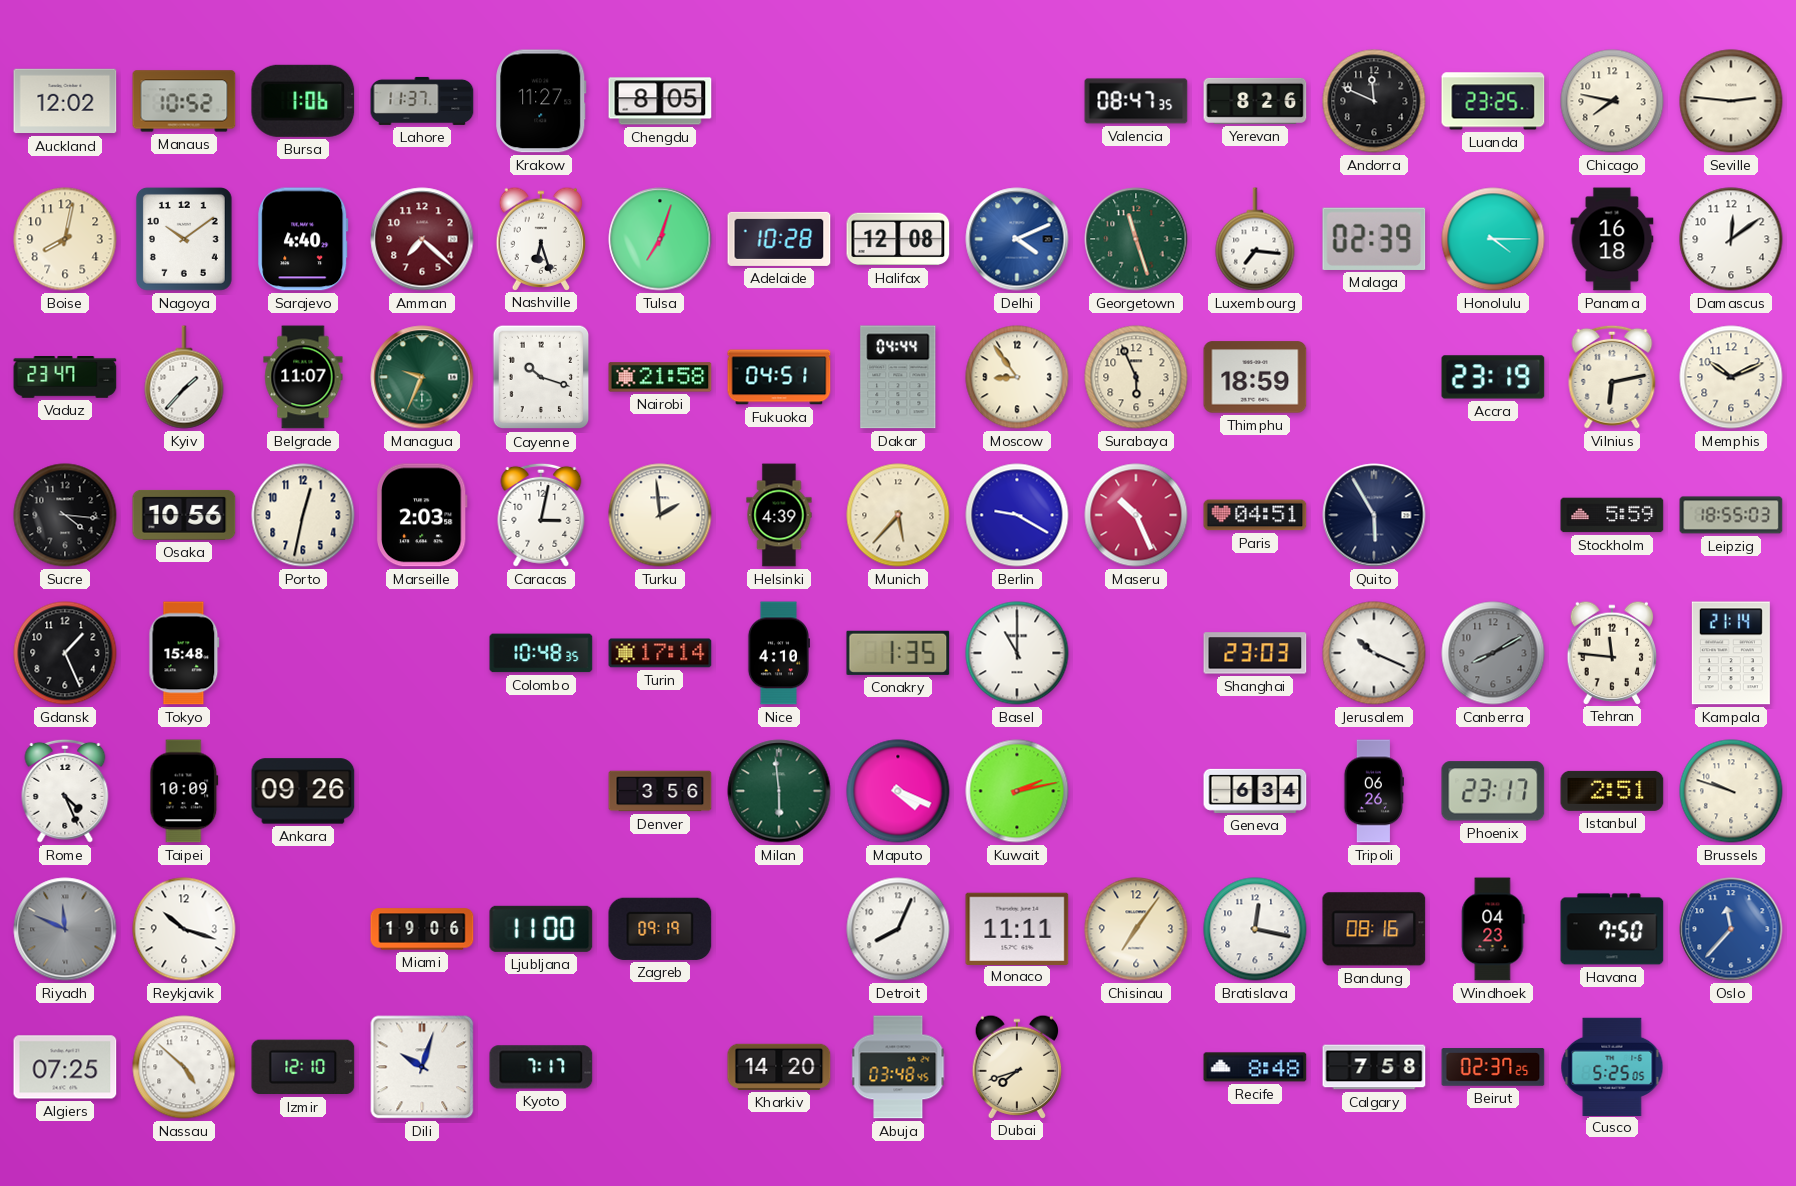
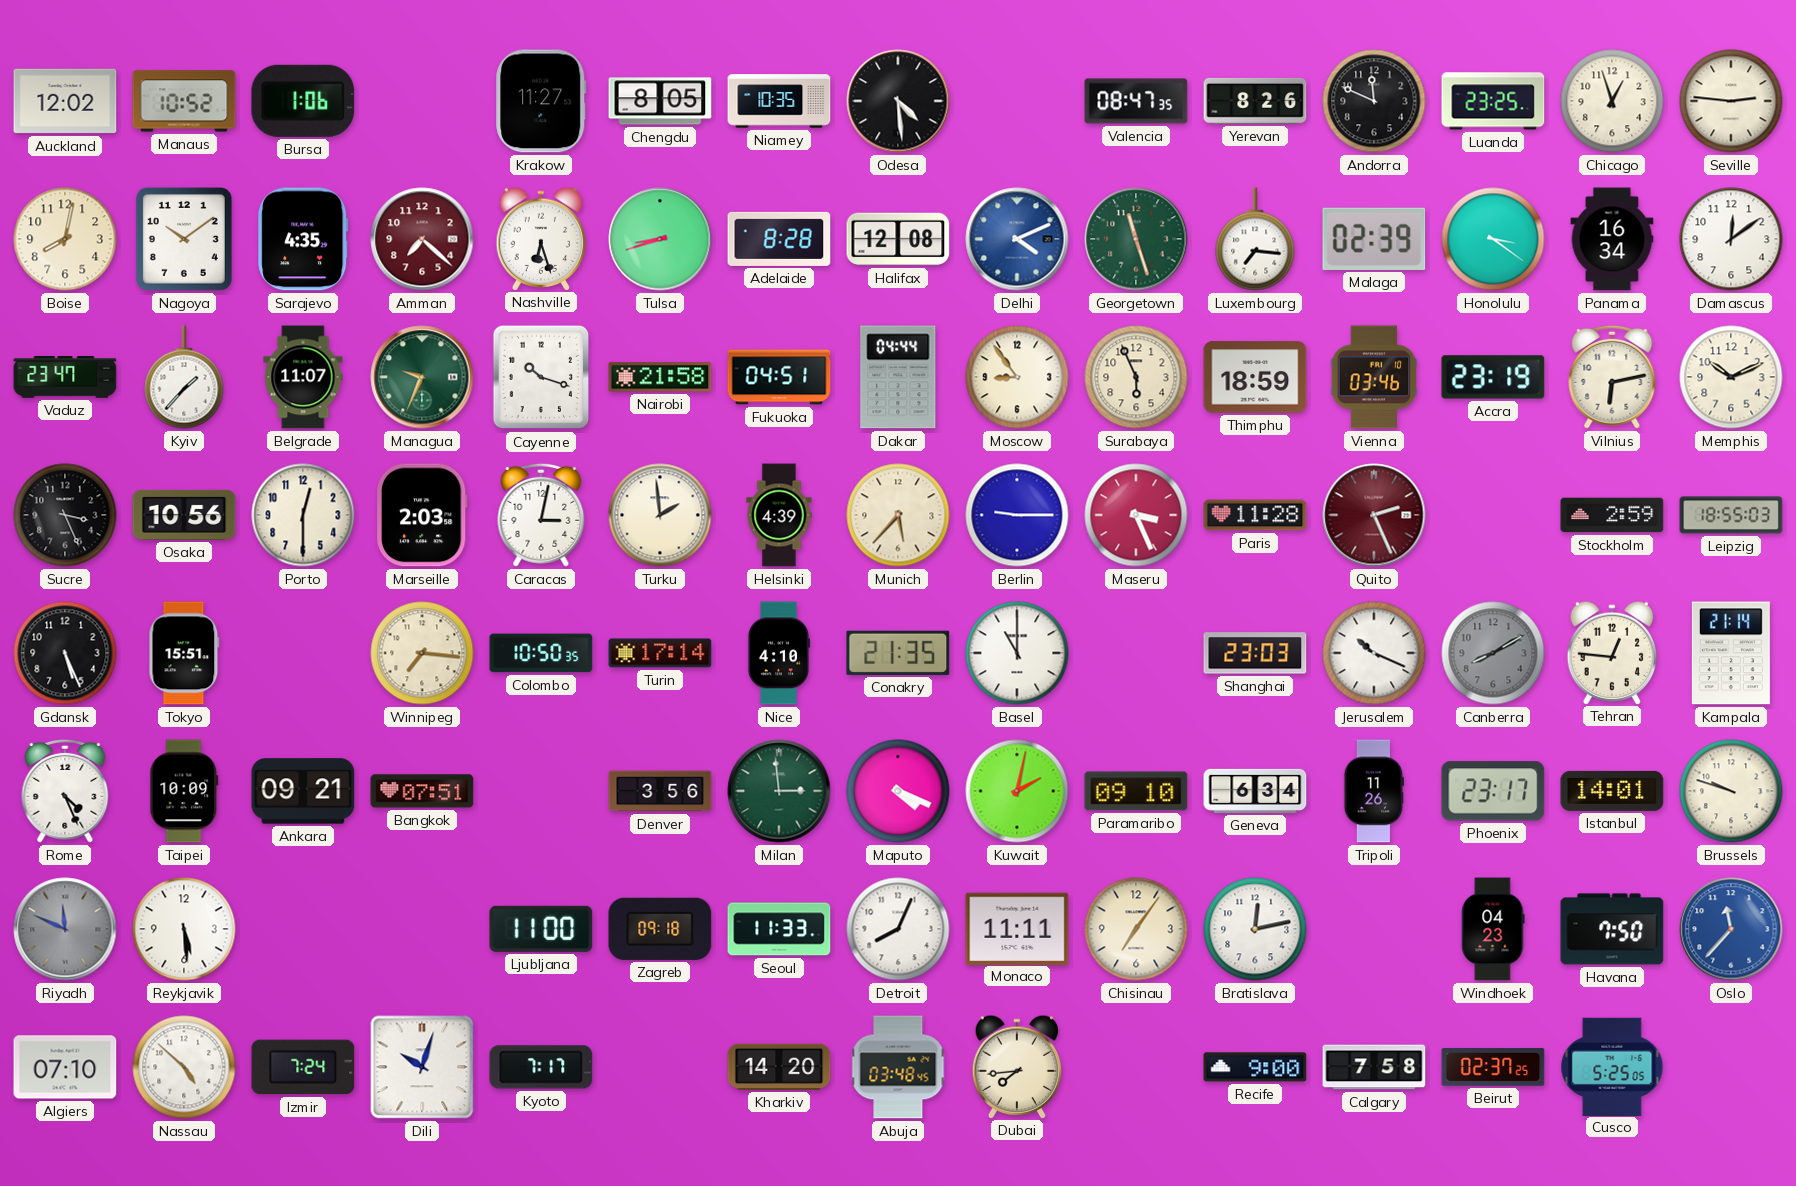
Lahore: 11:37 -> none
Niamey: none -> 10:35
Odesa: none -> 4:29
Chicago: 7:47 -> 12:57
Sarajevo: 4:40 -> 4:35
Tulsa: 7:03 -> 8:42
Adelaide: 10:28 -> 8:28
Honolulu: 4:15 -> 3:21
Panama: 16:18 -> 16:34
Vienna: none -> 03:46
Sucre: 4:16 -> 3:26
Porto: 12:32 -> 12:30
Berlin: 9:20 -> 9:15
Maseru: 10:26 -> 3:26
Paris: 04:51 -> 11:28
Quito: 5:55 -> 2:26
Quito dial: navy -> burgundy
Stockholm: 5:59 -> 2:59
Gdansk: 1:26 -> 5:26
Tokyo: 15:48 -> 15:51
Winnipeg: none -> 7:16
Colombo: 10:48 -> 10:50
Conakry: 1:35 -> 21:35
Tehran: 11:46 -> 12:46
Ankara: 09:26 -> 09:21
Bangkok: none -> 07:51
Milan: 5:59 -> 2:59
Kuwait: 2:13 -> 2:02
Paramaribo: none -> 09:10
Tripoli: 06:26 -> 11:26
Istanbul: 2:51 -> 14:01
Reykjavik: 10:18 -> 5:29
Miami: 19:06 -> none
Zagreb: 09:19 -> 09:18
Seoul: none -> 11:33
Bratislava: 12:17 -> 12:13
Bandung: 08:16 -> none
Algiers: 07:25 -> 07:10
Izmir: 12:10 -> 7:24
Dubai: 7:42 -> 7:44
Recife: 8:48 -> 9:00
